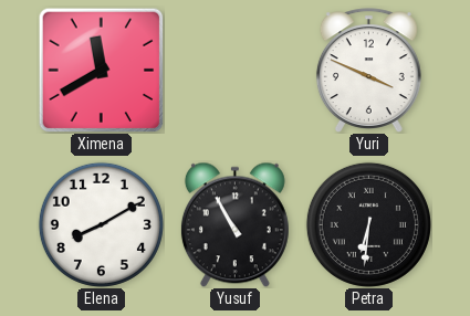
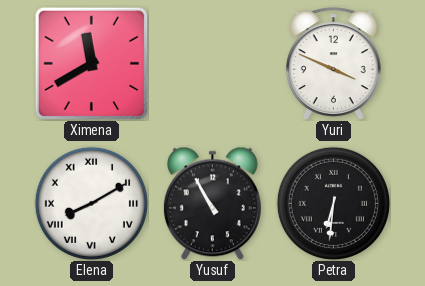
Elena numerals: Arabic -> Roman
